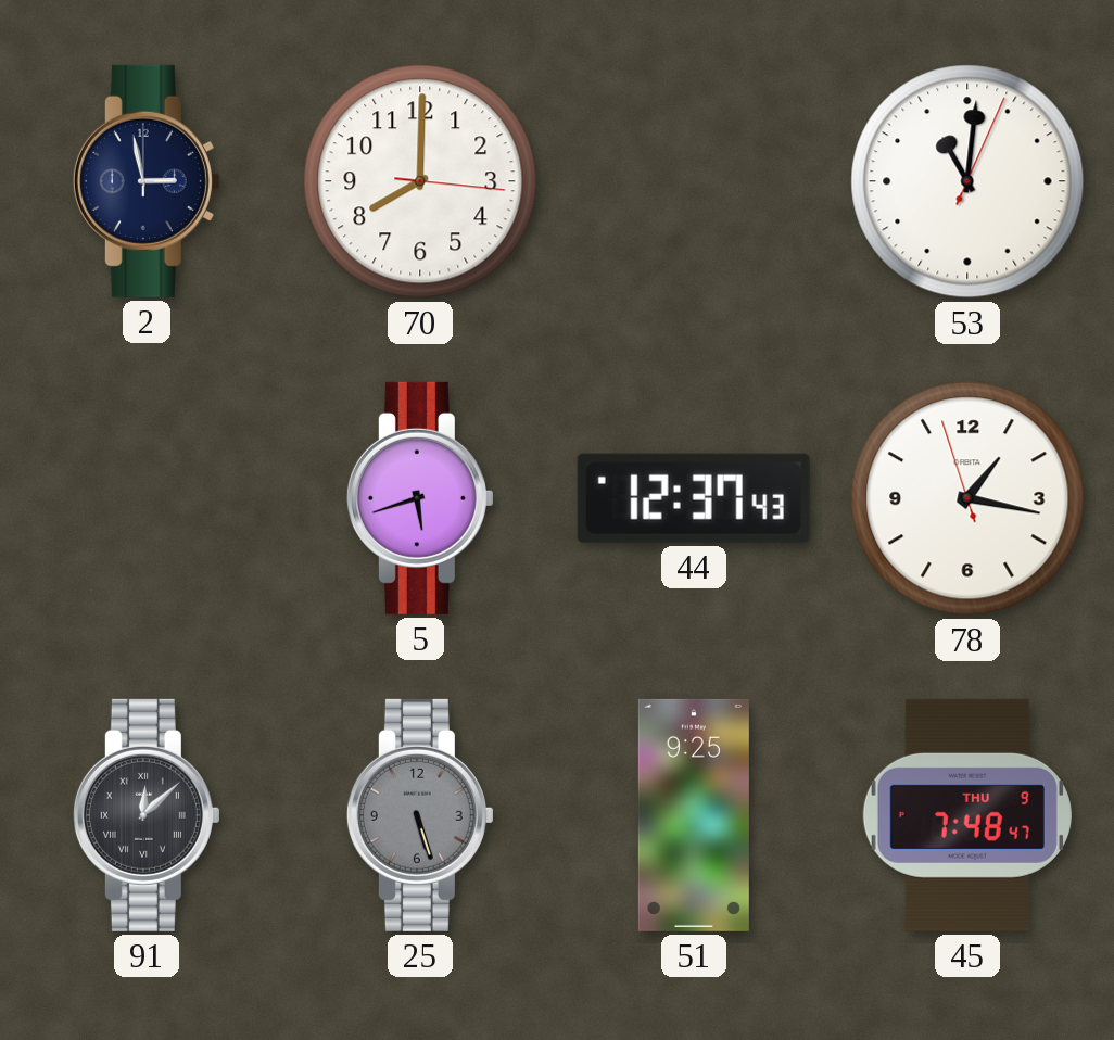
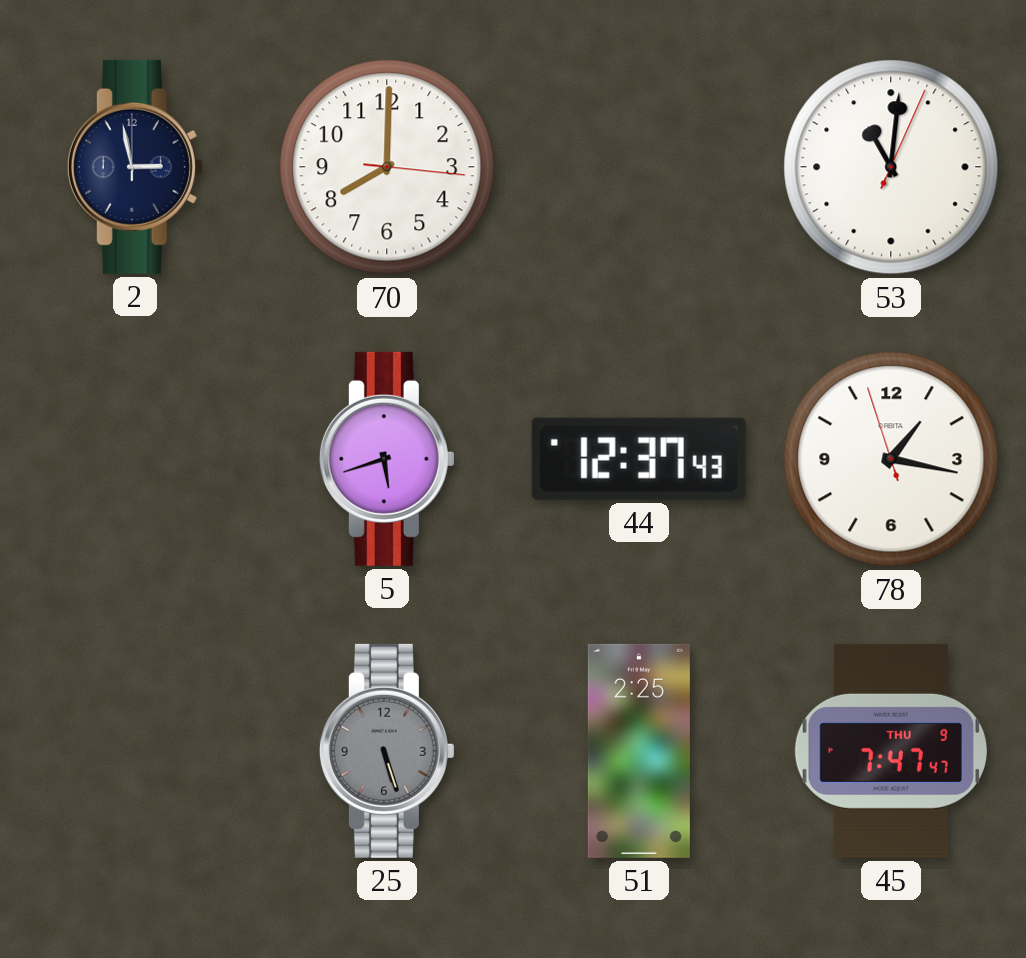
91: 12:08 -> none
51: 9:25 -> 2:25
45: 7:48 -> 7:47
